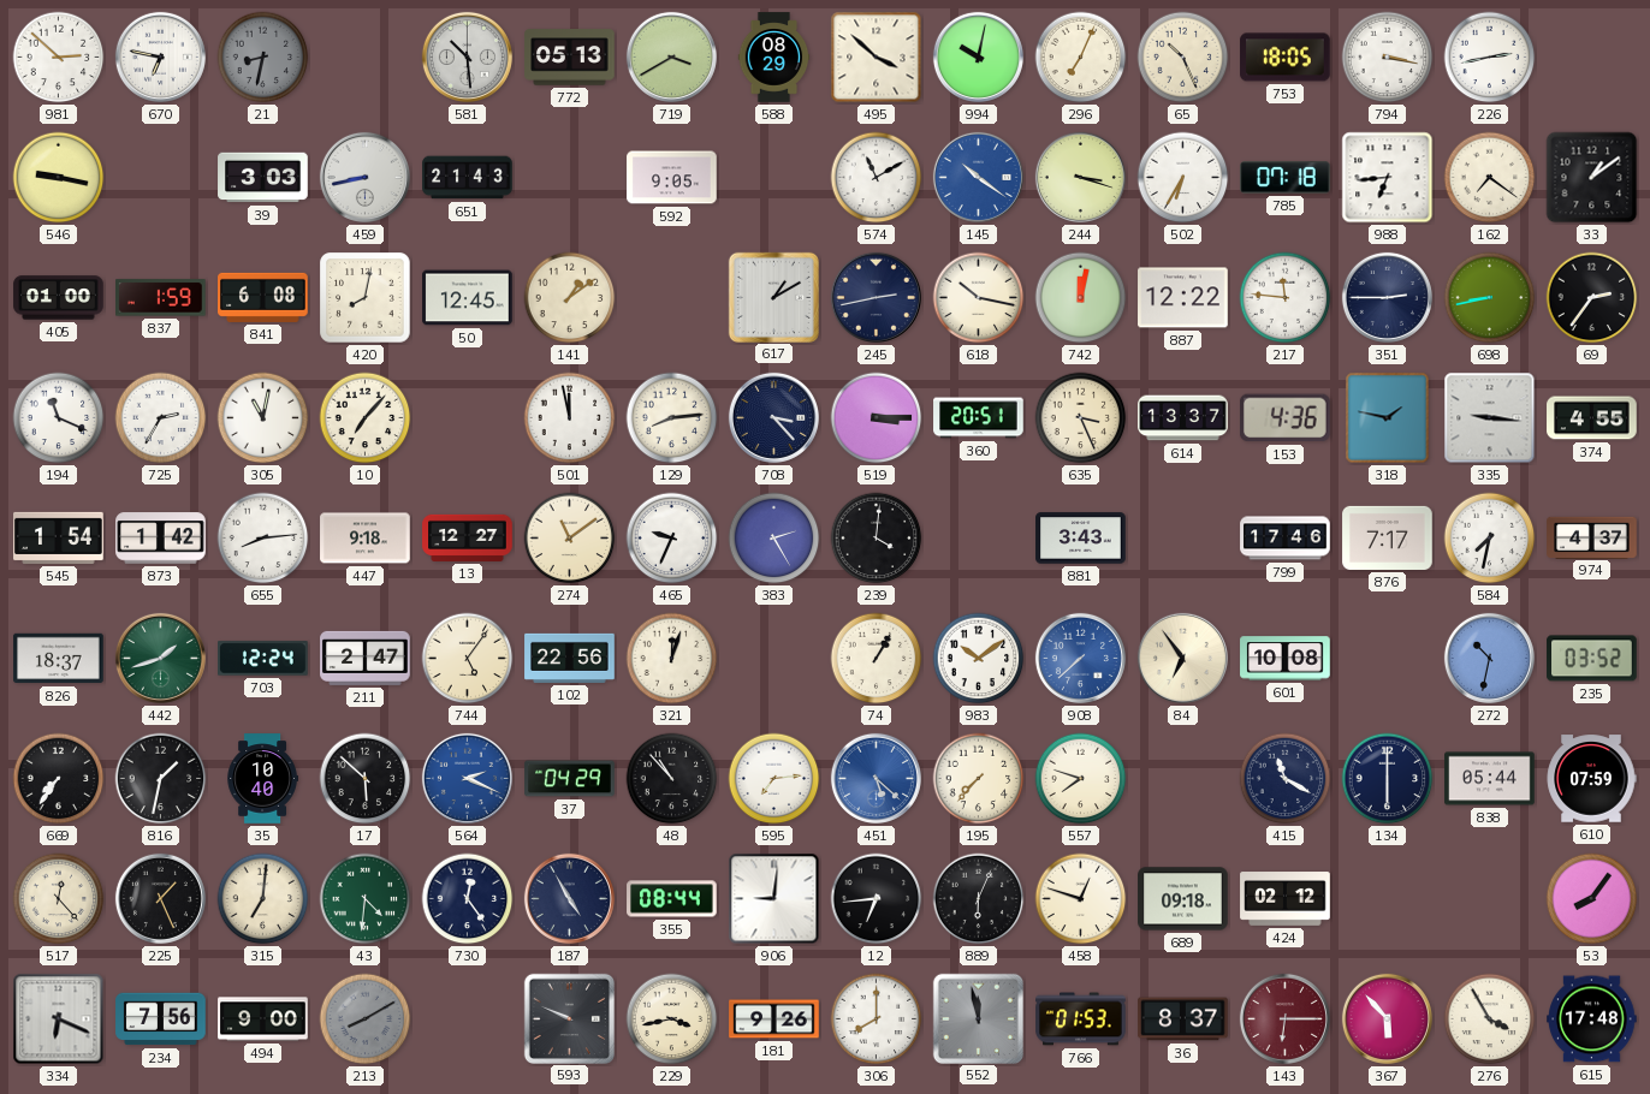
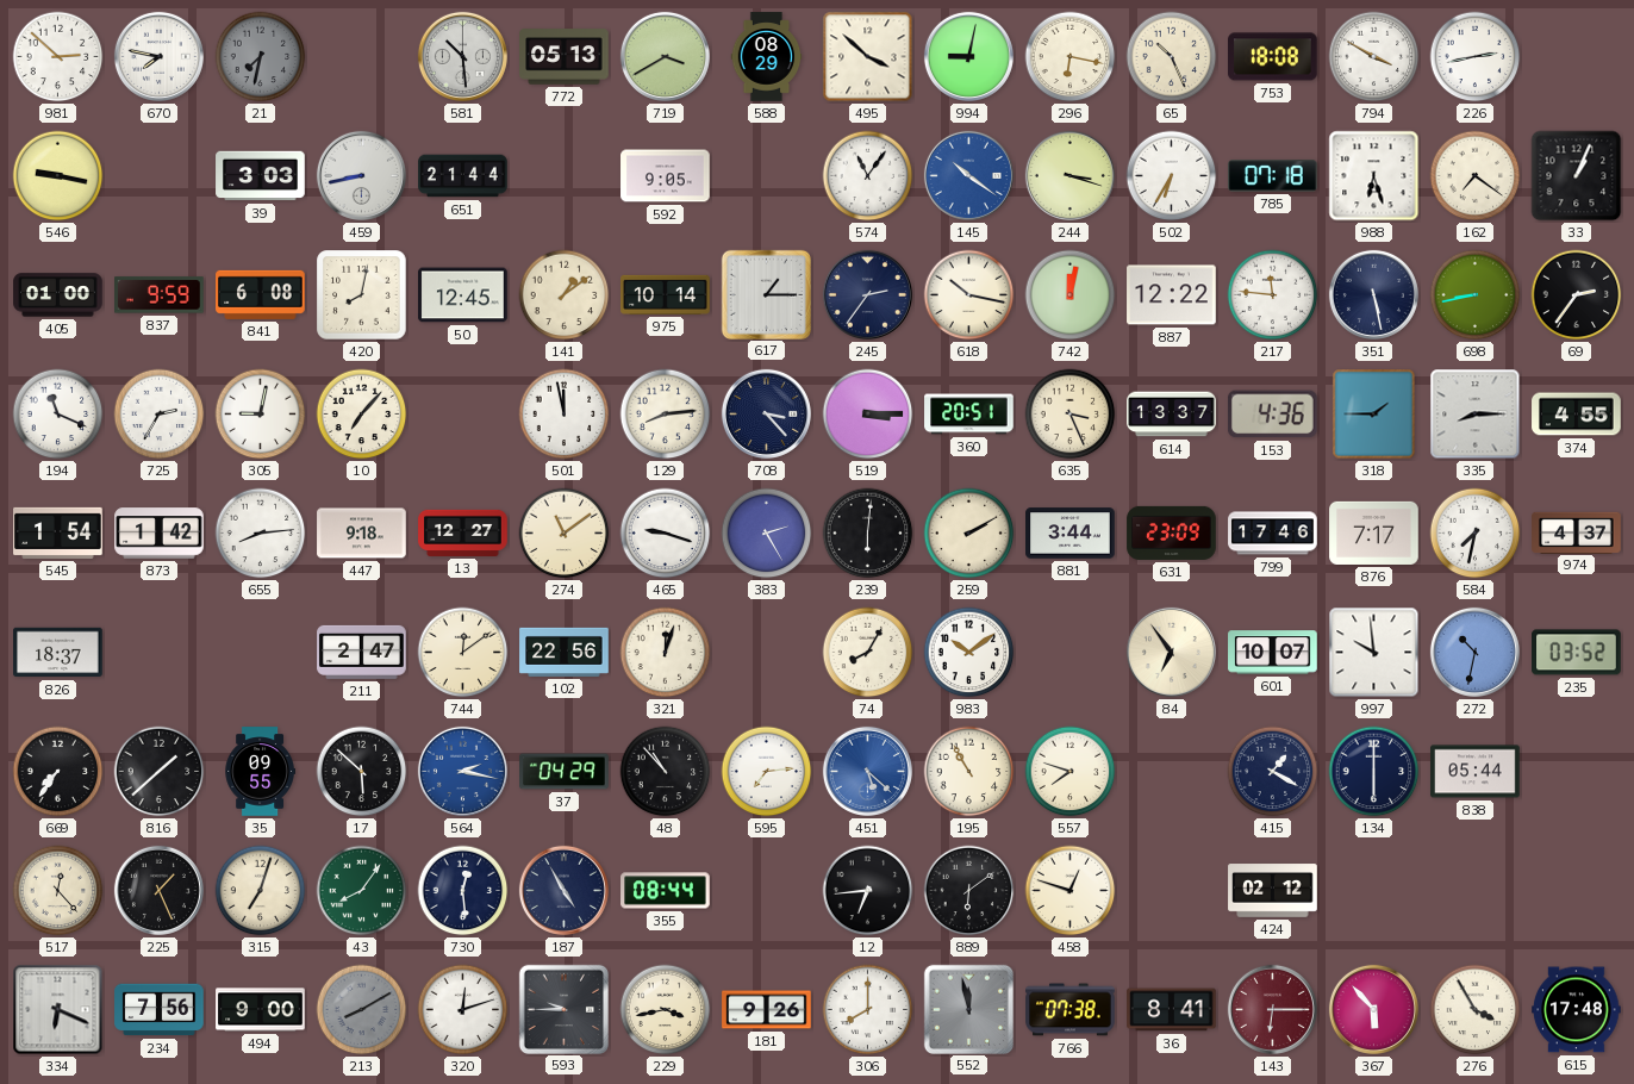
670: 6:47 -> 7:47
21: 8:32 -> 7:32
994: 10:02 -> 9:02
296: 7:04 -> 6:17
753: 18:05 -> 18:08
794: 3:17 -> 3:50
651: 21:43 -> 21:44
574: 11:10 -> 11:06
988: 6:44 -> 6:27
33: 1:09 -> 1:04
837: 1:59 -> 9:59
975: none -> 10:14
617: 1:10 -> 1:15
245: 2:43 -> 2:36
351: 2:45 -> 5:28
305: 11:02 -> 9:02
318: 1:47 -> 1:45
335: 9:16 -> 8:15
465: 9:34 -> 9:18
239: 4:01 -> 6:01
259: none -> 2:10
881: 3:43 -> 3:44
631: none -> 23:09
442: 1:42 -> none
703: 12:24 -> none
744: 5:06 -> 12:09
74: 1:05 -> 8:05
908: 7:38 -> none
601: 10:08 -> 10:07
997: none -> 9:59
816: 1:32 -> 1:38
35: 10:40 -> 09:55
564: 2:19 -> 2:17
195: 7:37 -> 10:55
415: 11:20 -> 1:20
610: 07:59 -> none
315: 7:01 -> 7:03
43: 4:31 -> 8:06
730: 12:24 -> 12:29
906: 9:01 -> none
889: 6:04 -> 6:09
689: 09:18 -> none
53: 8:06 -> none
320: none -> 12:12
593: 9:49 -> 9:45
766: 01:53 -> 07:38
36: 8:37 -> 8:41
